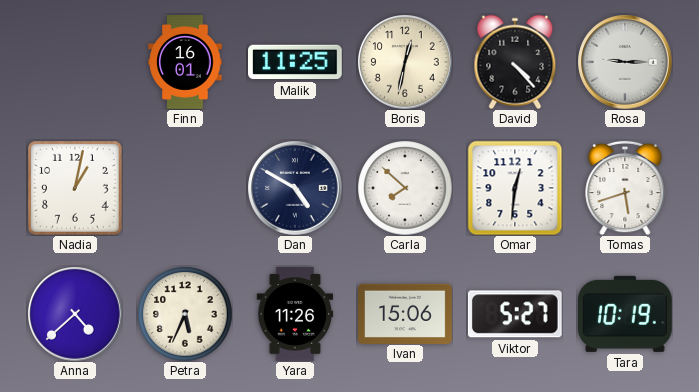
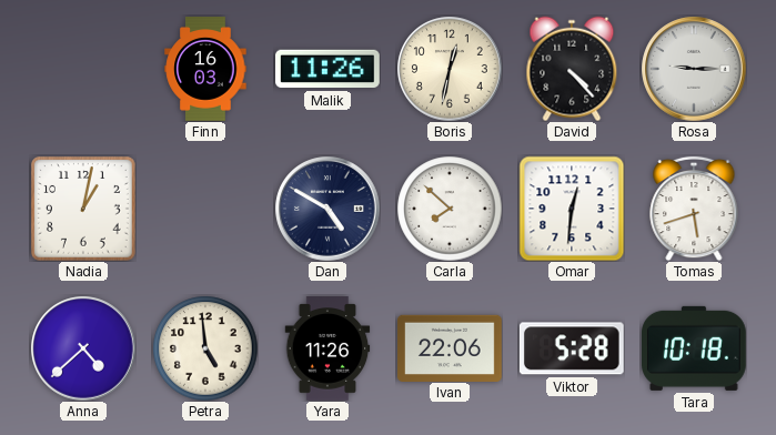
Finn: 16:01 -> 16:03
Malik: 11:25 -> 11:26
Petra: 5:34 -> 4:59
Ivan: 15:06 -> 22:06
Viktor: 5:27 -> 5:28
Tara: 10:19 -> 10:18
